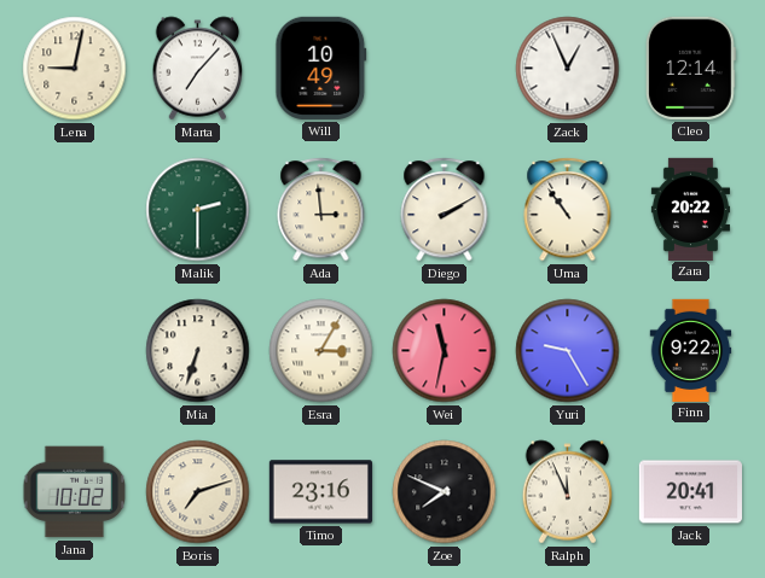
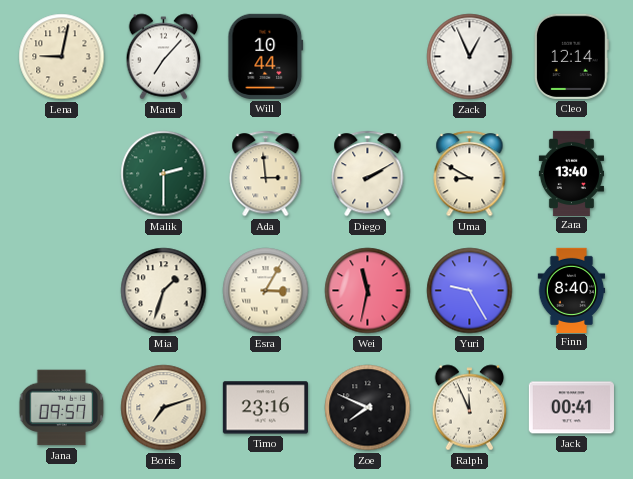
Will: 10:49 -> 10:44
Uma: 10:54 -> 8:50
Zara: 20:22 -> 13:40
Mia: 6:33 -> 1:33
Finn: 9:22 -> 8:40
Jana: 10:02 -> 09:57
Jack: 20:41 -> 00:41
